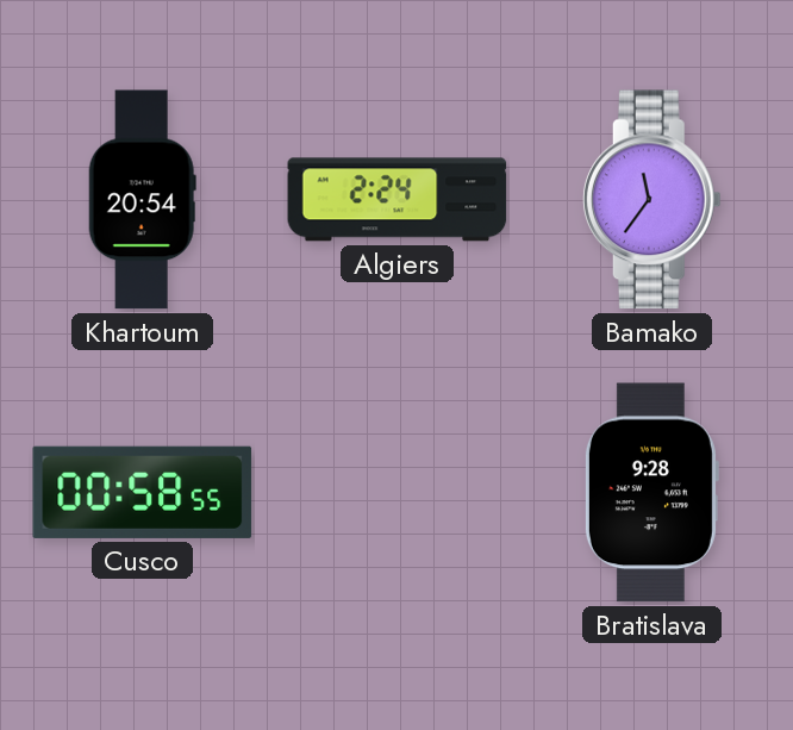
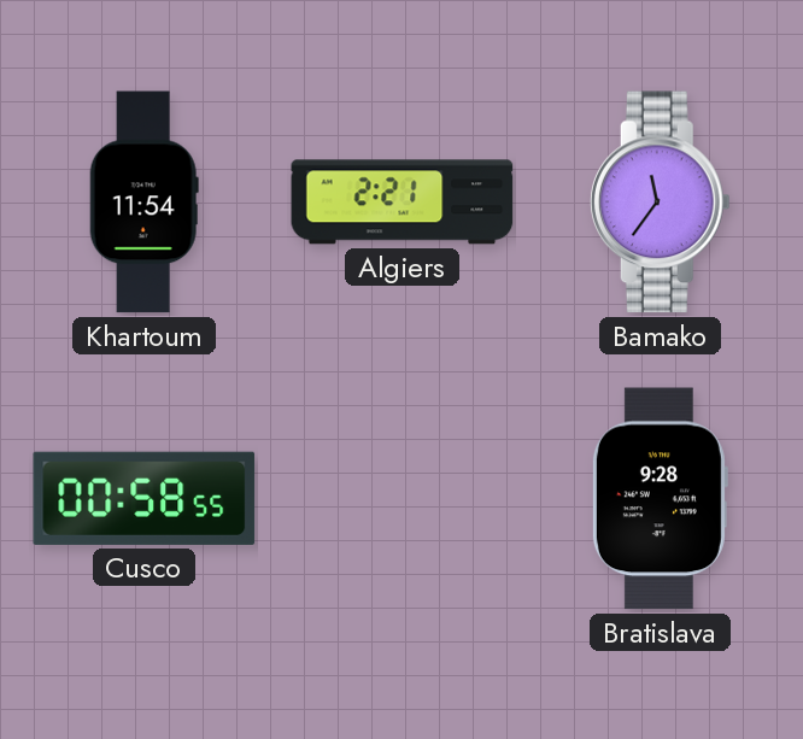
Khartoum: 20:54 -> 11:54
Algiers: 2:24 -> 2:21
